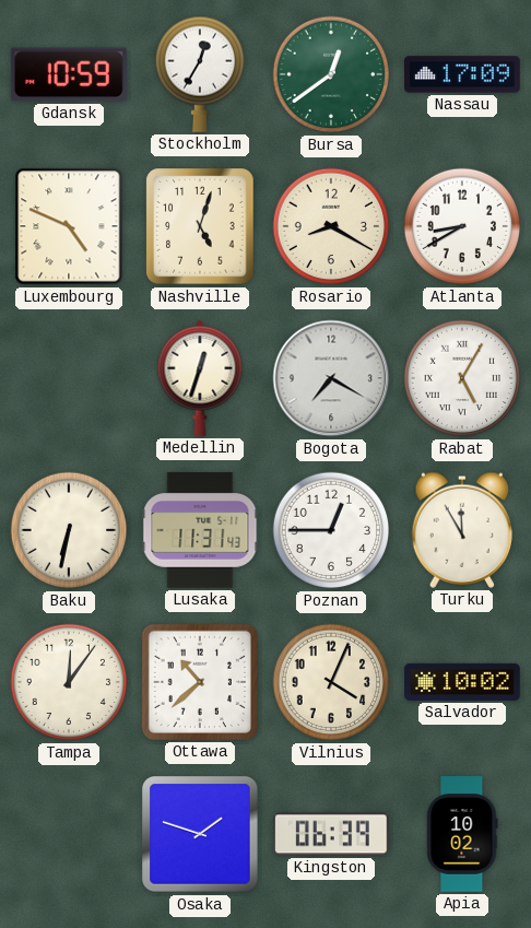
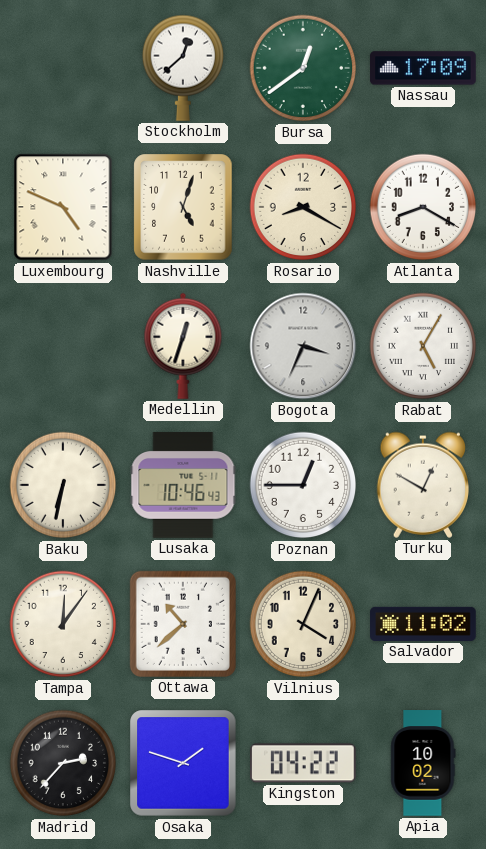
Gdansk: 10:59 -> none
Stockholm: 12:35 -> 12:38
Atlanta: 8:40 -> 8:20
Bogota: 7:20 -> 3:34
Lusaka: 11:31 -> 10:46
Turku: 11:55 -> 12:50
Salvador: 10:02 -> 11:02
Madrid: none -> 2:37
Kingston: 06:39 -> 04:22
